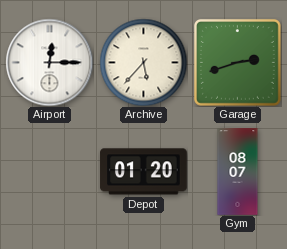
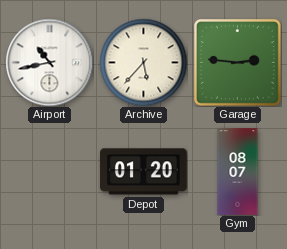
Airport: 12:15 -> 10:43
Garage: 2:42 -> 2:46
